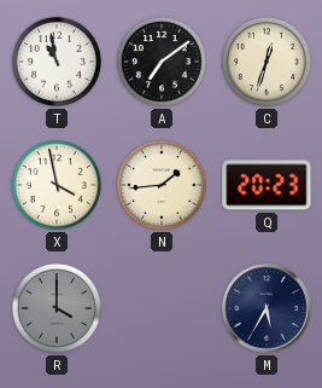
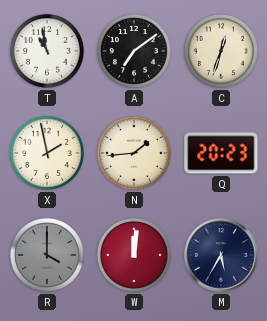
X: 3:58 -> 1:58
W: none -> 12:01
